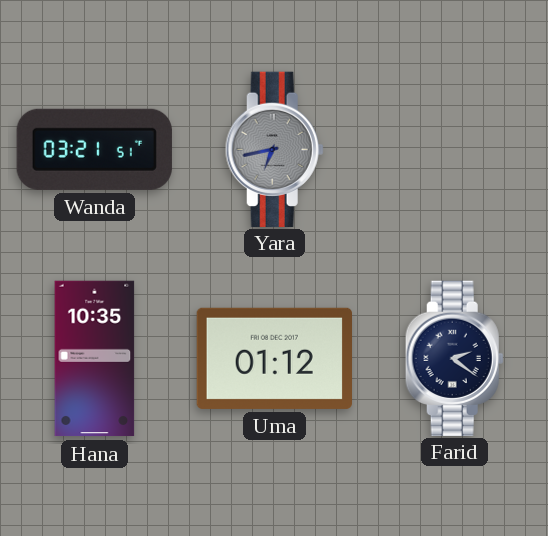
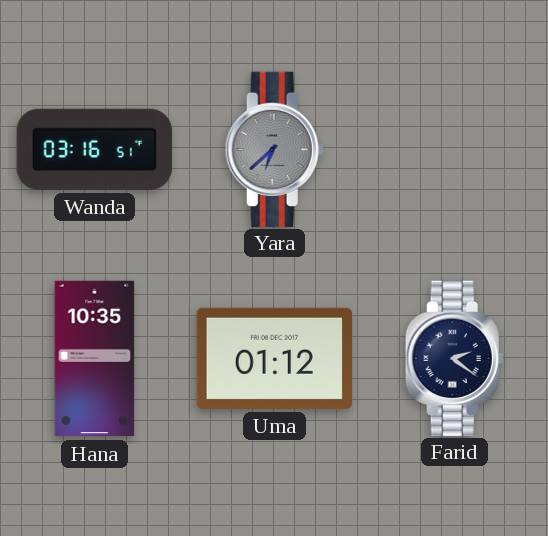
Wanda: 03:21 -> 03:16
Yara: 6:43 -> 6:38
